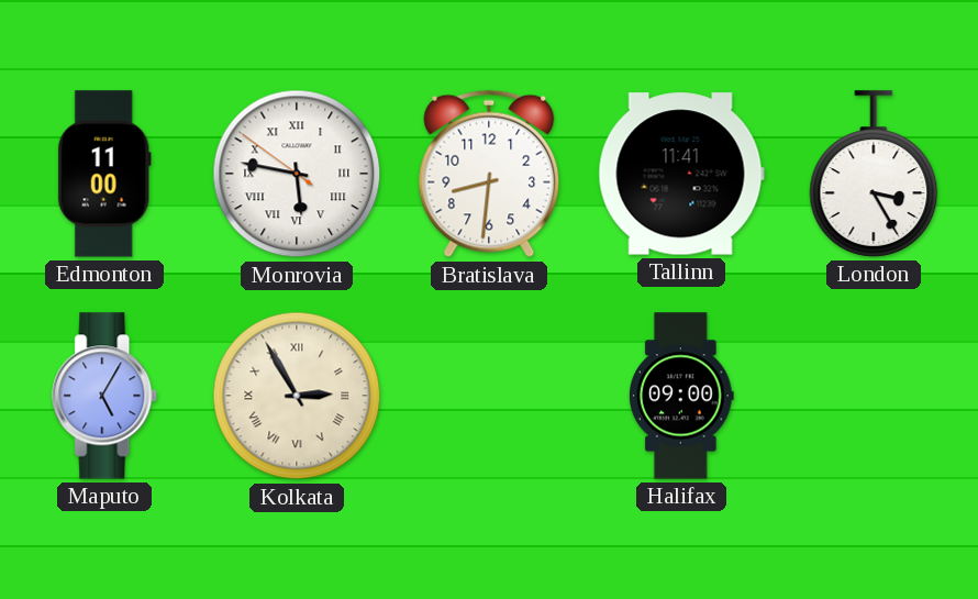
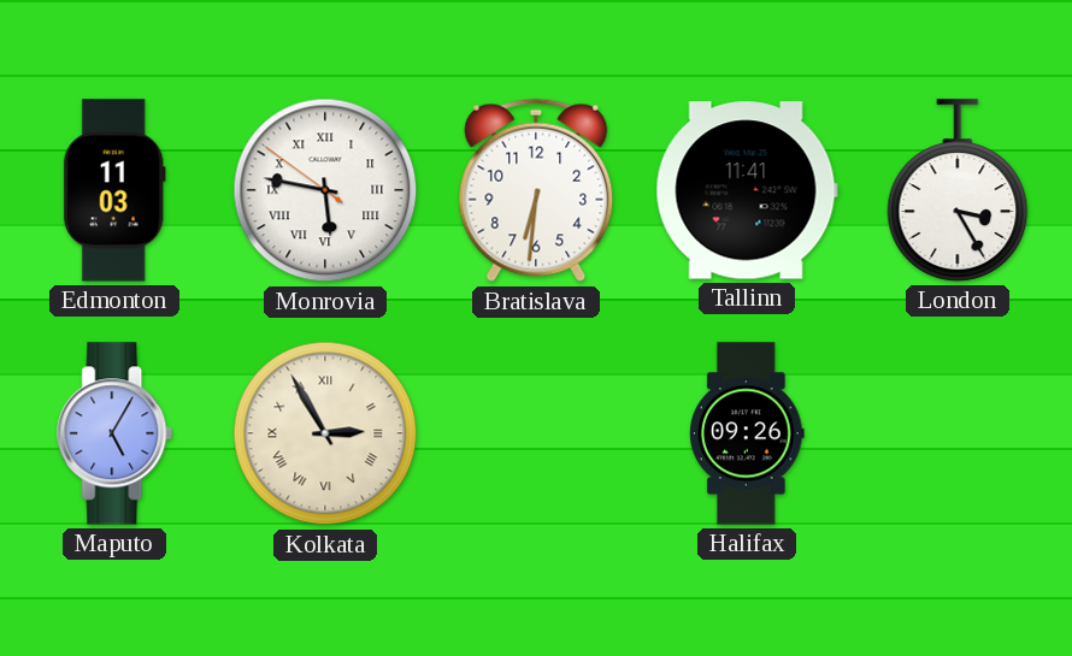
Edmonton: 11:00 -> 11:03
Bratislava: 8:31 -> 6:31
Halifax: 09:00 -> 09:26
